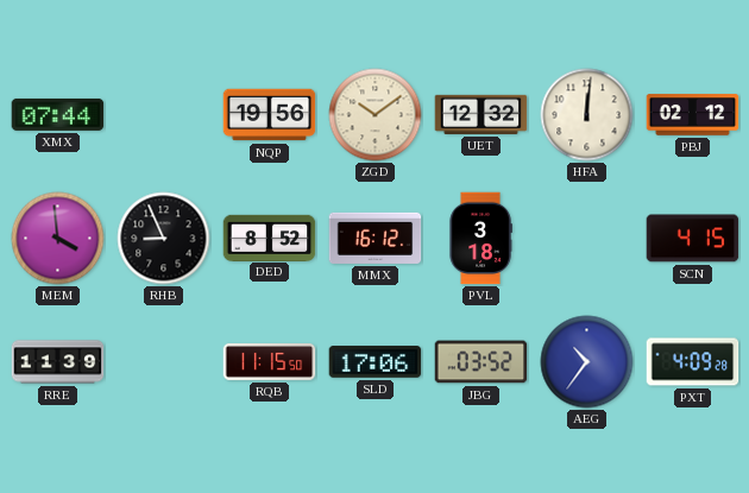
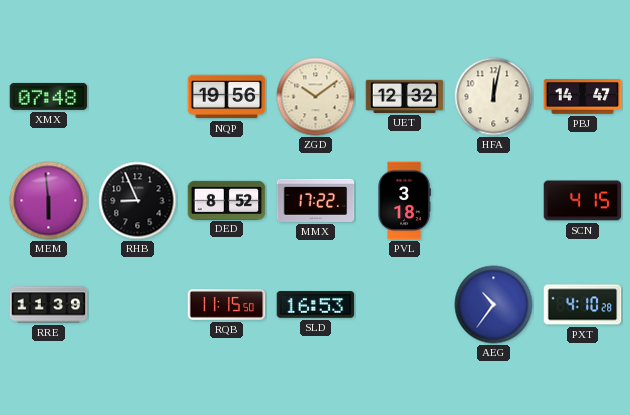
XMX: 07:44 -> 07:48
HFA: 12:01 -> 12:02
PBJ: 02:12 -> 14:47
MEM: 3:59 -> 5:59
MMX: 16:12 -> 17:22
SLD: 17:06 -> 16:53
JBG: 03:52 -> none
PXT: 4:09 -> 4:10
